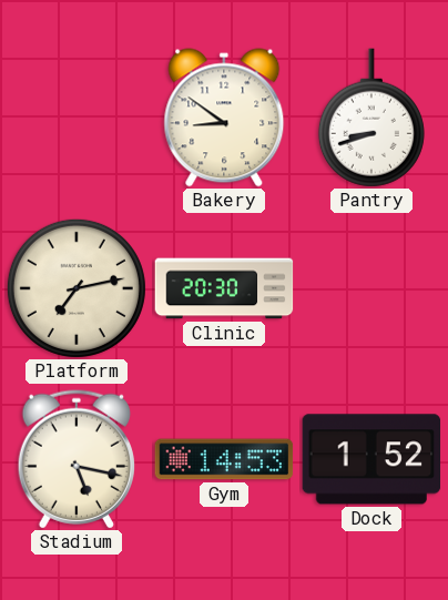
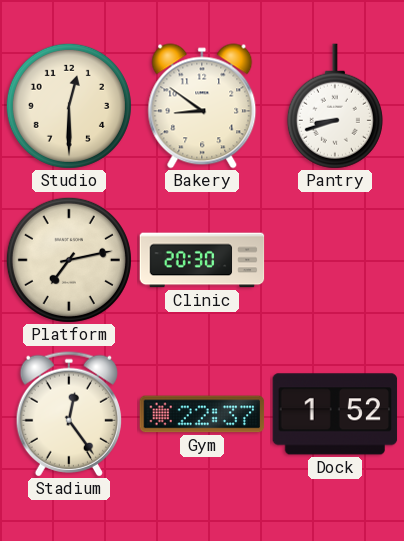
Studio: none -> 12:30
Stadium: 5:17 -> 12:24
Gym: 14:53 -> 22:37
